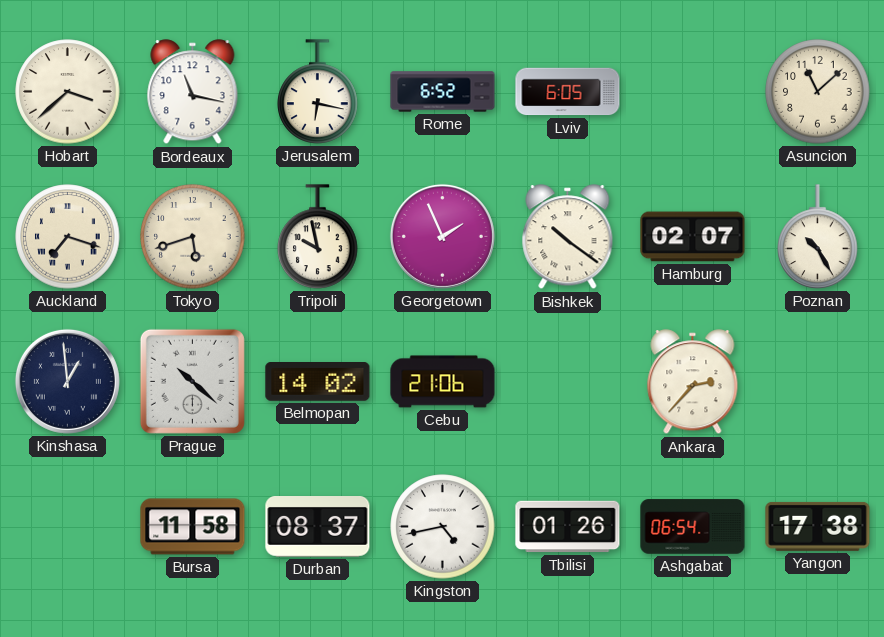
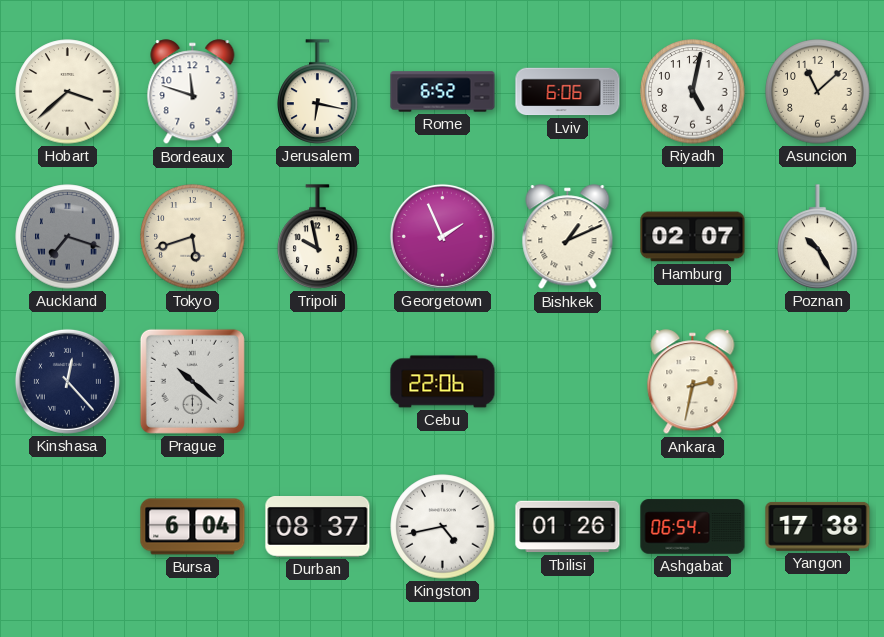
Bordeaux: 11:17 -> 11:48
Lviv: 6:05 -> 6:06
Riyadh: none -> 5:02
Auckland dial: cream -> grey
Bishkek: 10:21 -> 1:11
Kinshasa: 12:59 -> 12:23
Belmopan: 14:02 -> none
Cebu: 21:06 -> 22:06
Ankara: 2:37 -> 2:32
Bursa: 11:58 -> 6:04
